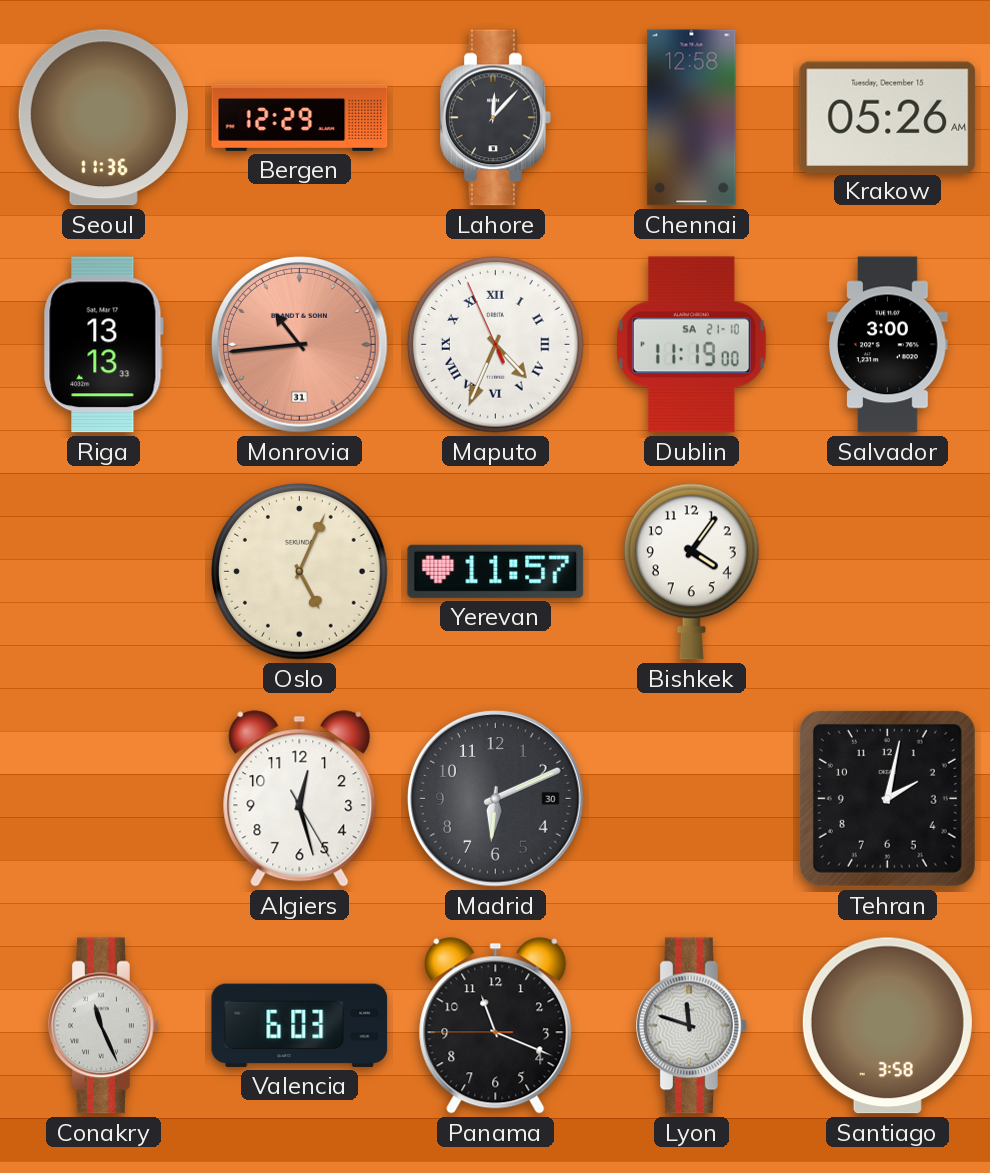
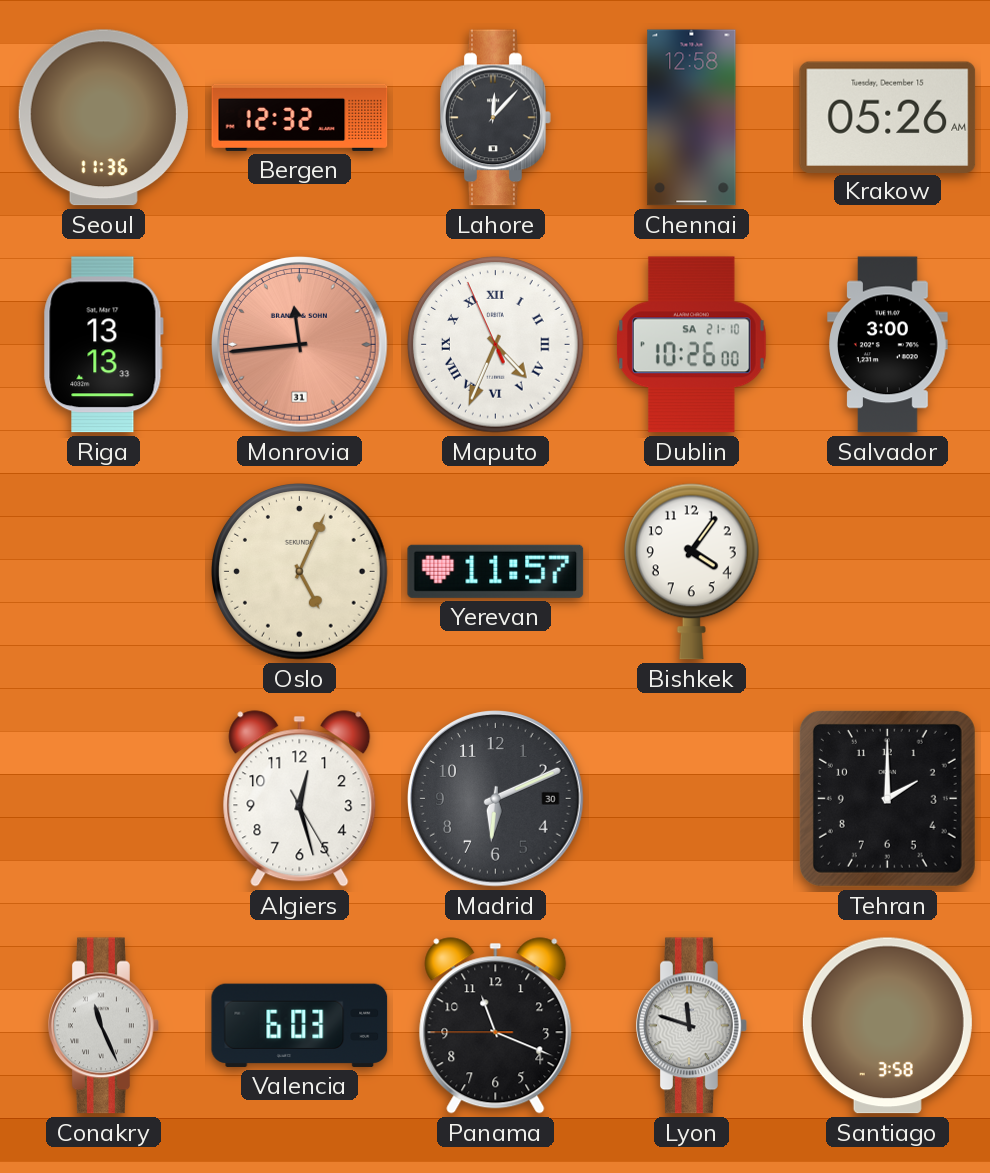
Bergen: 12:29 -> 12:32
Monrovia: 10:44 -> 11:44
Dublin: 11:19 -> 10:26
Tehran: 2:02 -> 2:00
